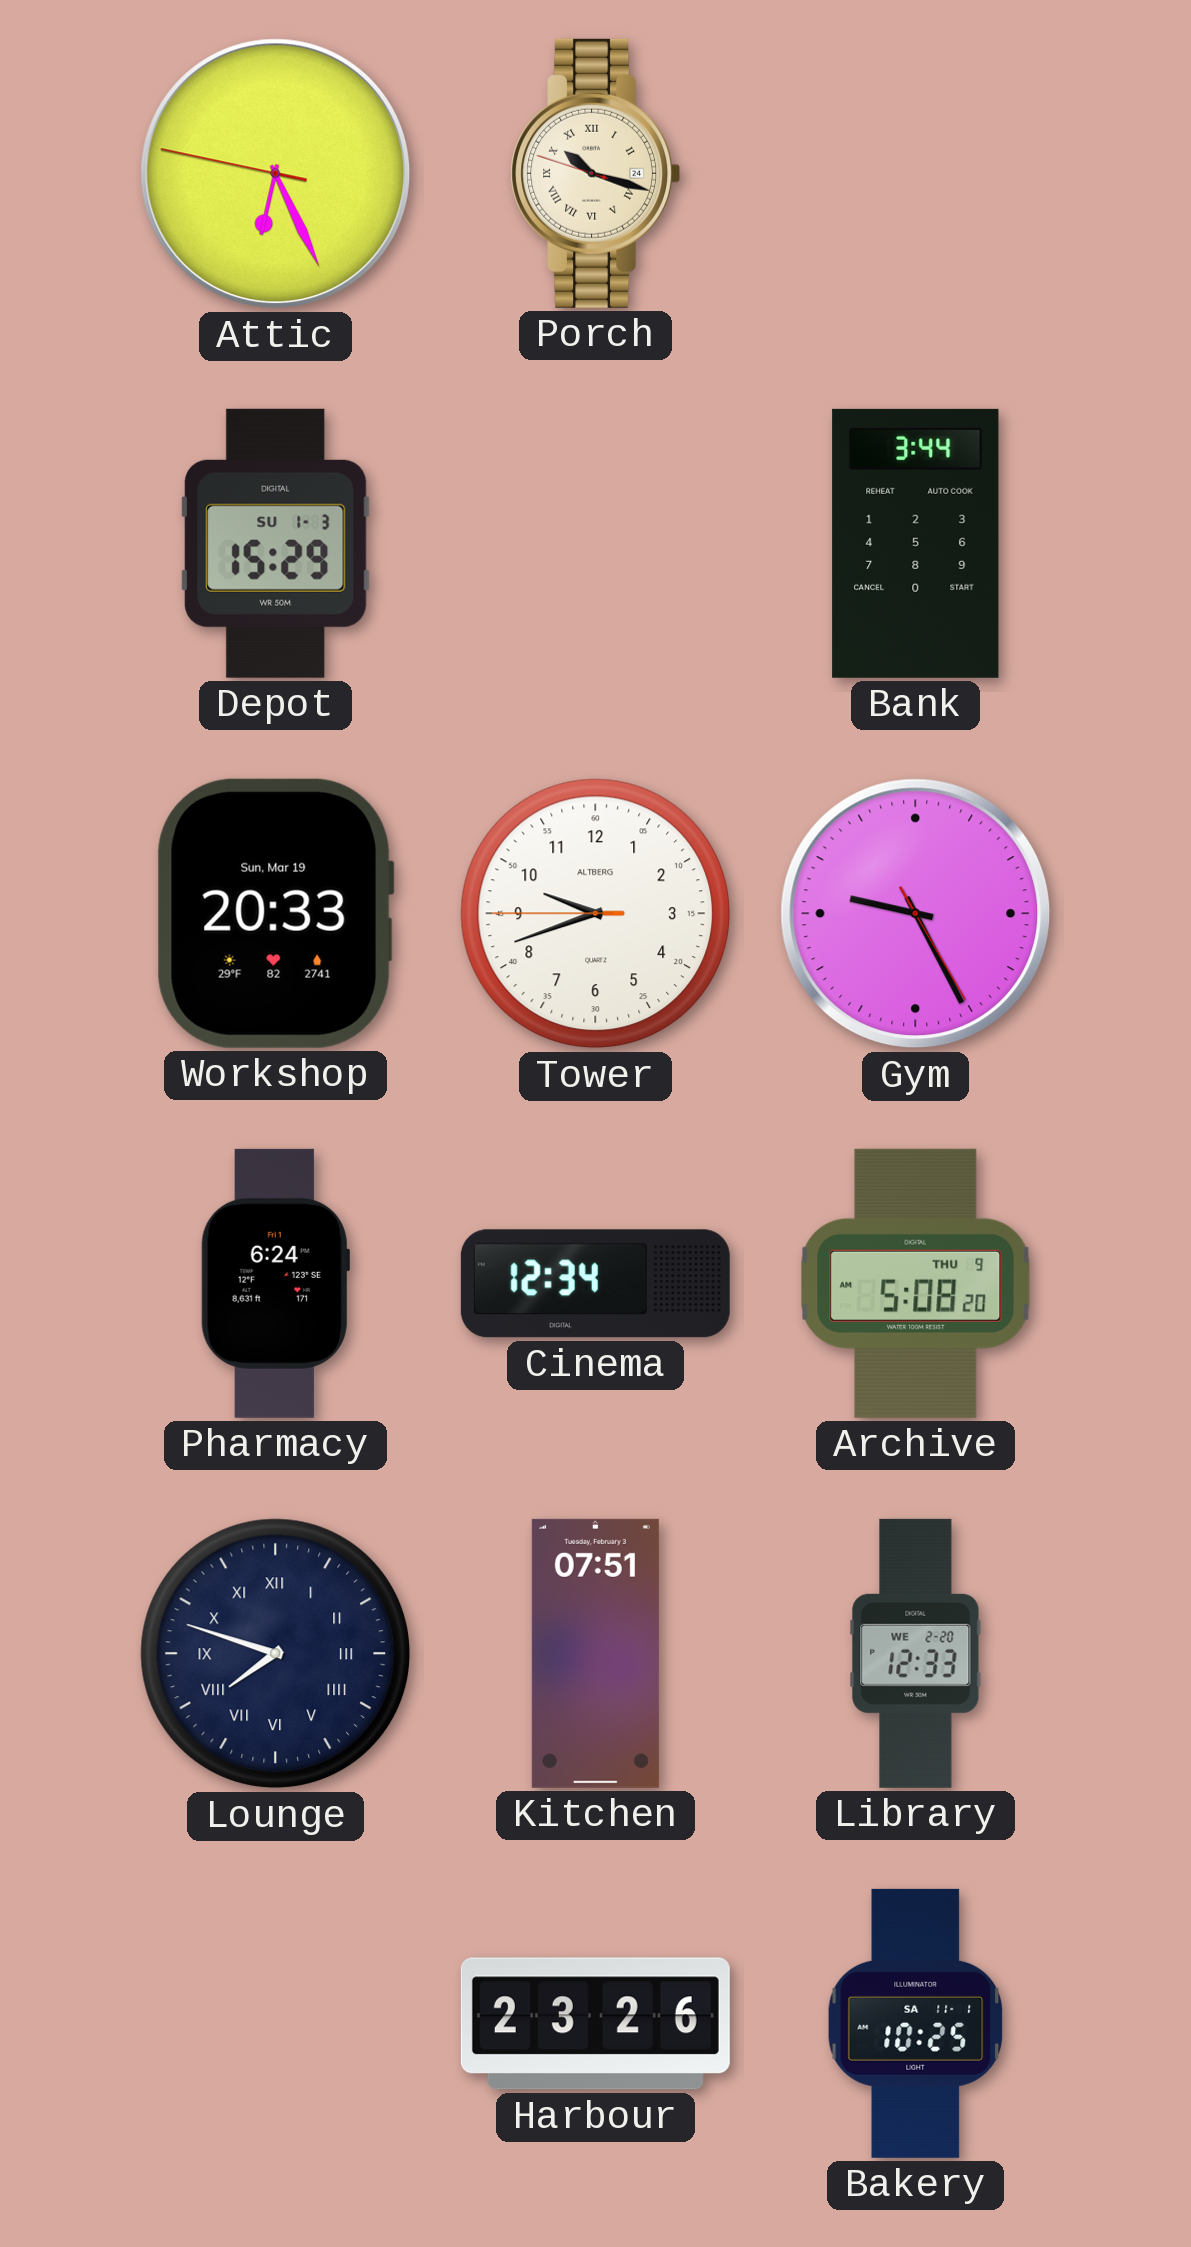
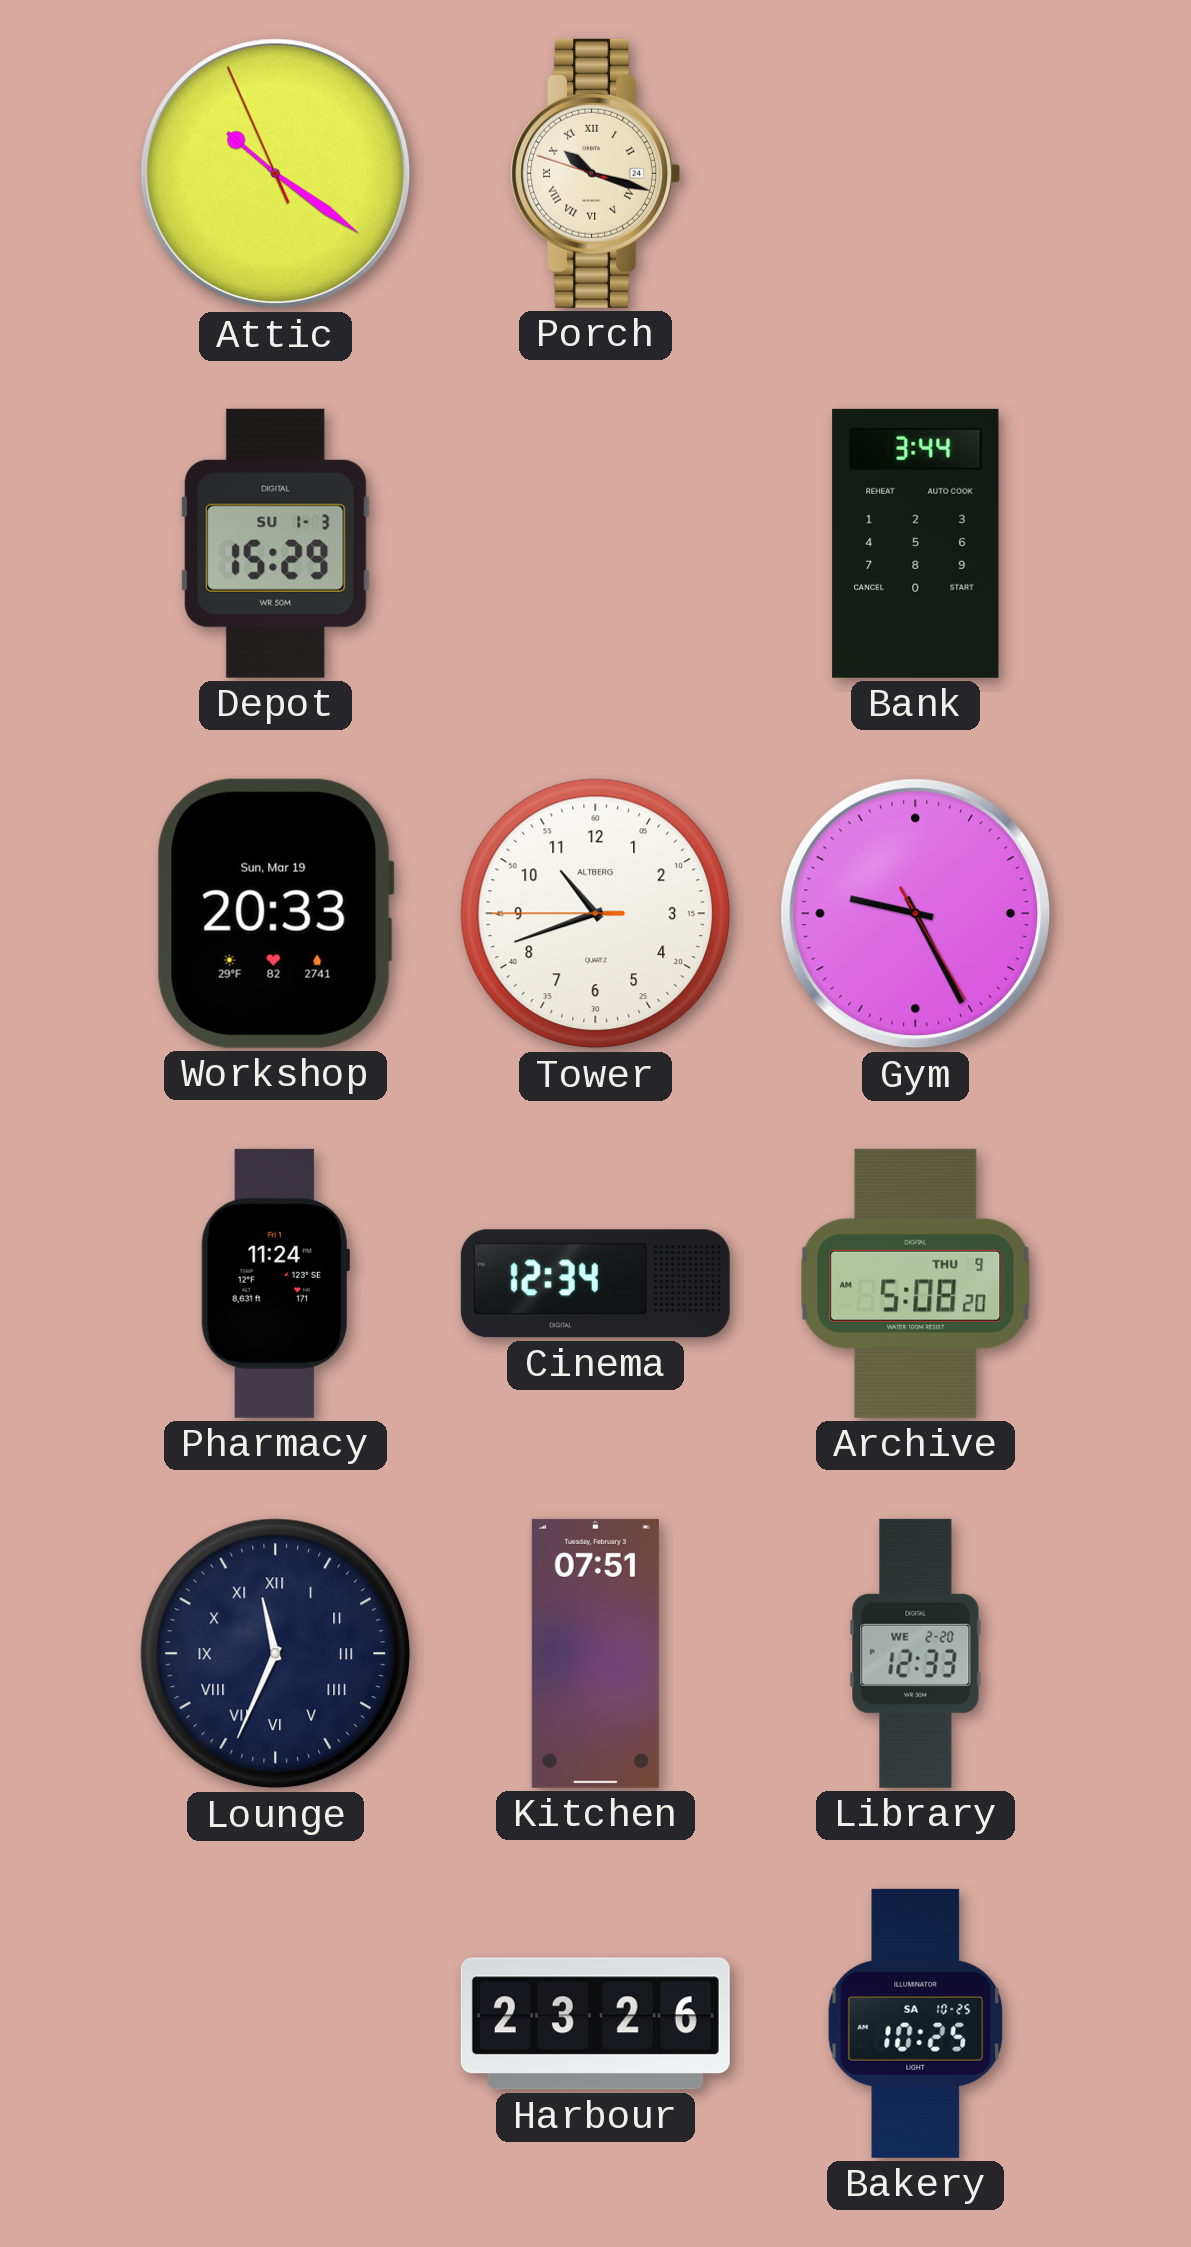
Attic: 6:25 -> 10:20
Tower: 9:41 -> 10:41
Pharmacy: 6:24 -> 11:24
Lounge: 7:48 -> 11:34
Bakery date: SA 11-1 -> SA 10-25
